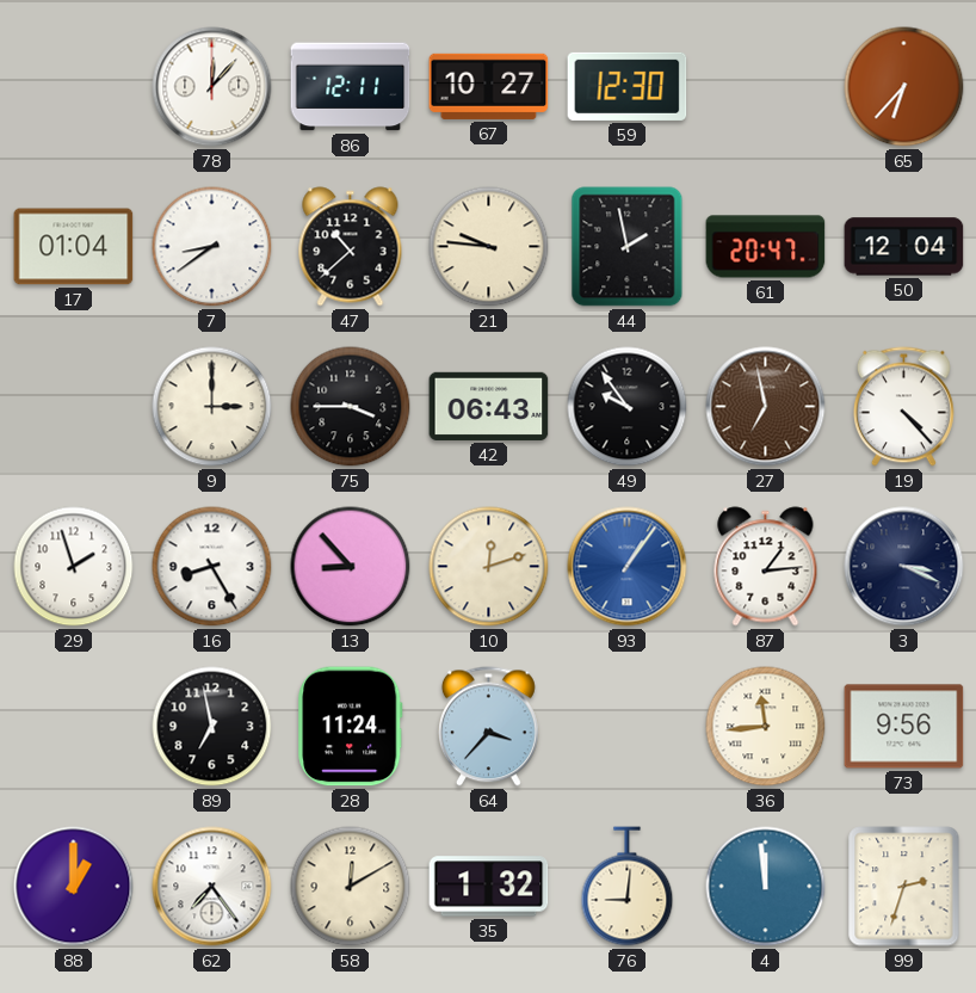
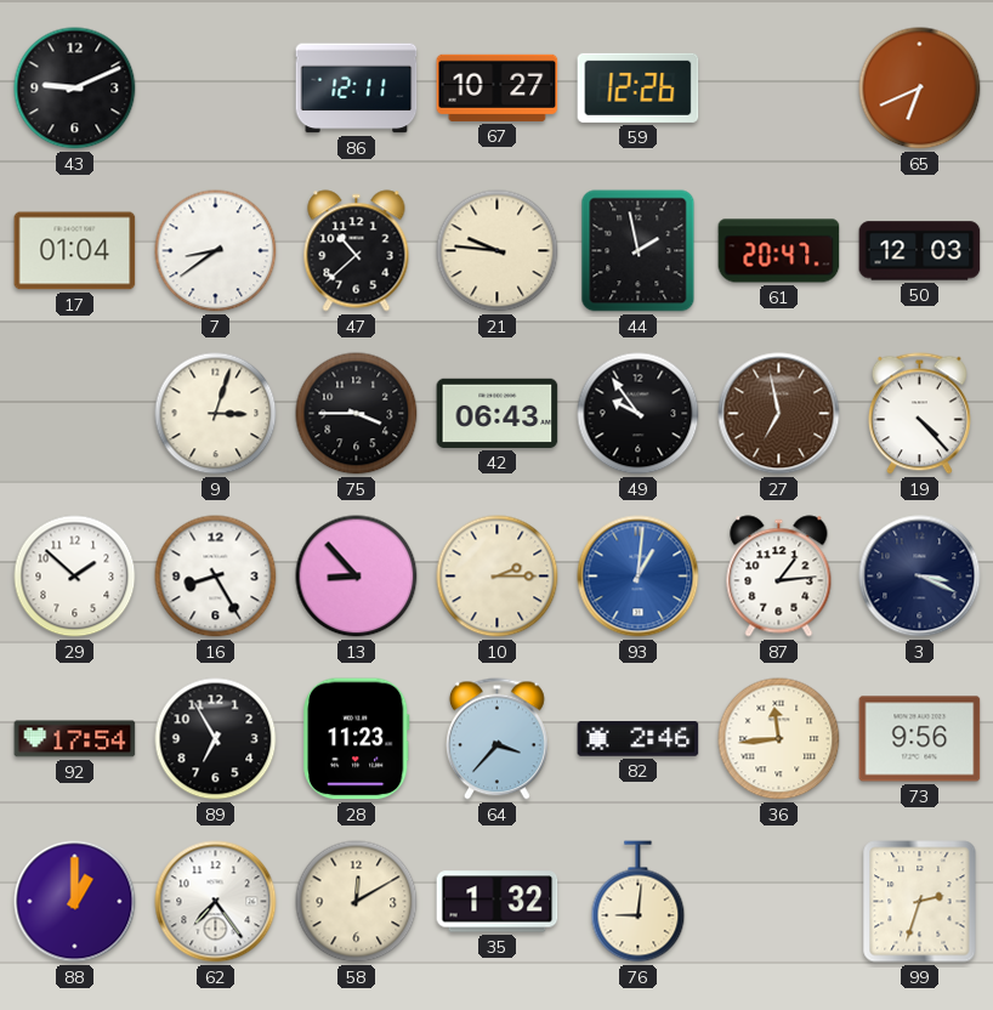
43: none -> 9:11
78: 12:07 -> none
59: 12:30 -> 12:26
65: 6:37 -> 6:41
50: 12:04 -> 12:03
9: 3:00 -> 3:03
29: 1:57 -> 1:52
10: 12:12 -> 2:15
93: 1:06 -> 1:01
92: none -> 17:54
89: 6:58 -> 6:55
28: 11:24 -> 11:23
82: none -> 2:46
4: 11:59 -> none
